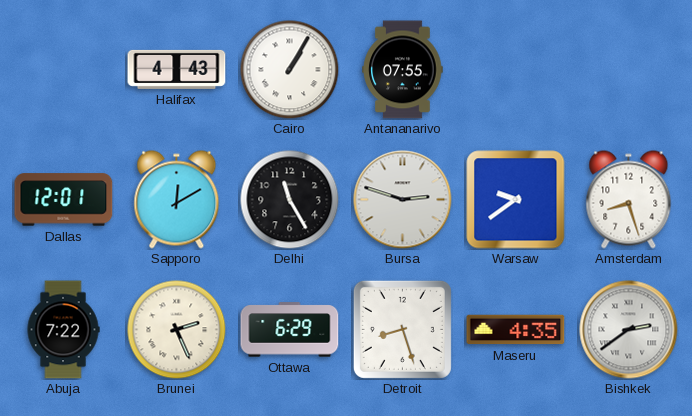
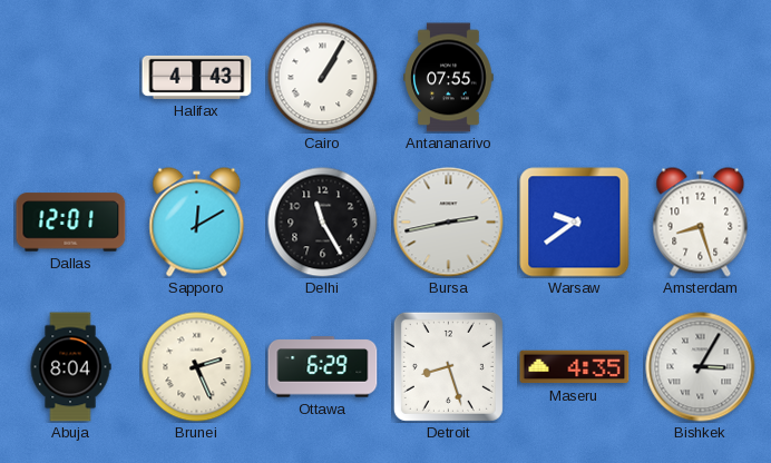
Bursa: 2:48 -> 2:43
Abuja: 7:22 -> 8:04
Bishkek: 2:39 -> 3:05
